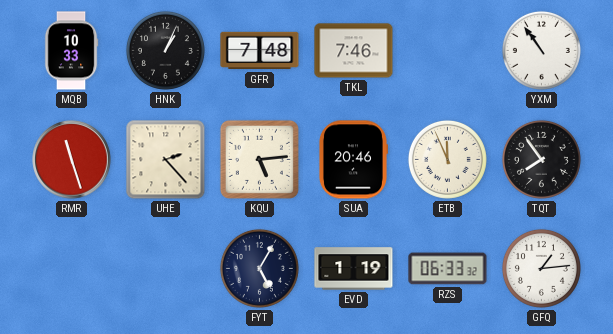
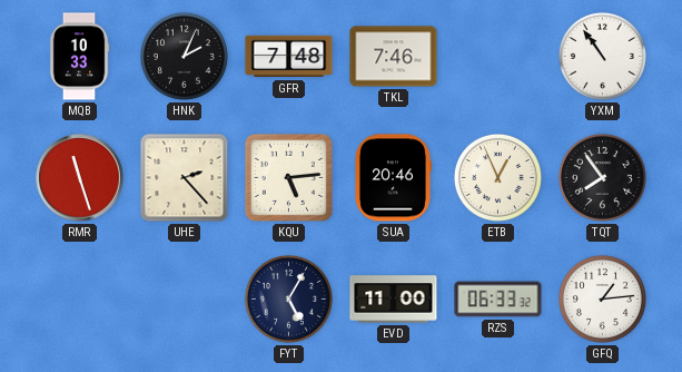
HNK: 1:04 -> 2:04
ETB: 11:56 -> 12:56
EVD: 1:19 -> 11:00
